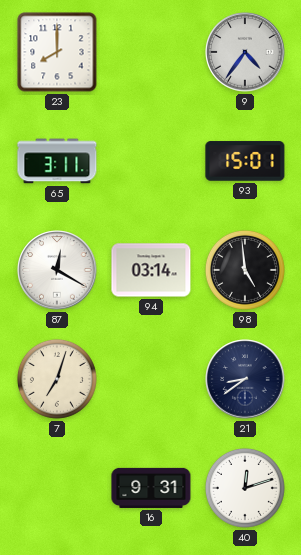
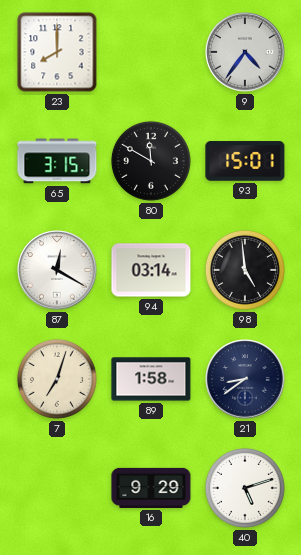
65: 3:11 -> 3:15
80: none -> 11:50
89: none -> 1:58
16: 9:31 -> 9:29
40: 12:12 -> 5:12
